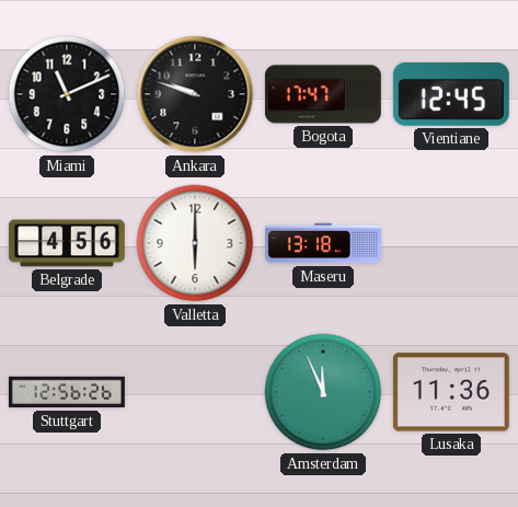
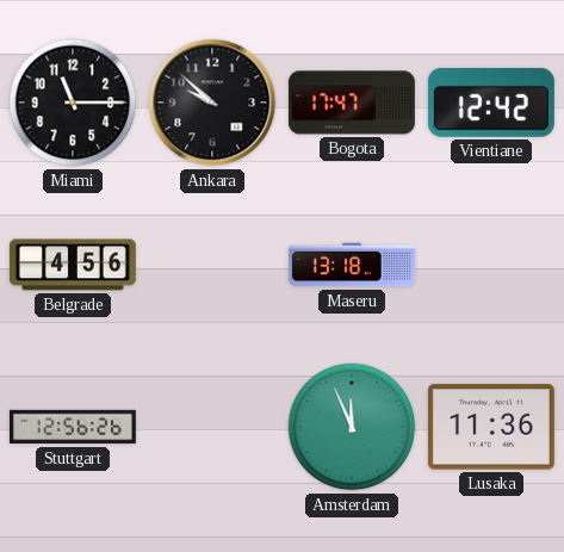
Miami: 11:11 -> 11:15
Ankara: 9:48 -> 9:52
Vientiane: 12:45 -> 12:42
Valletta: 6:00 -> none
